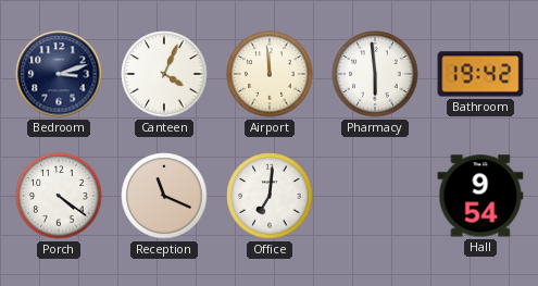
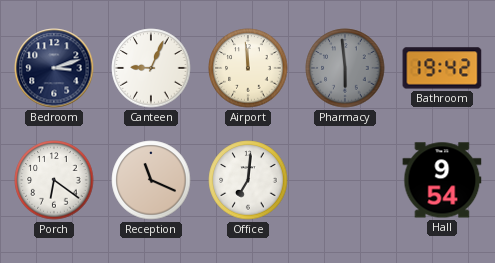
Canteen: 4:04 -> 9:04
Pharmacy dial: white -> grey
Porch: 4:21 -> 6:21
